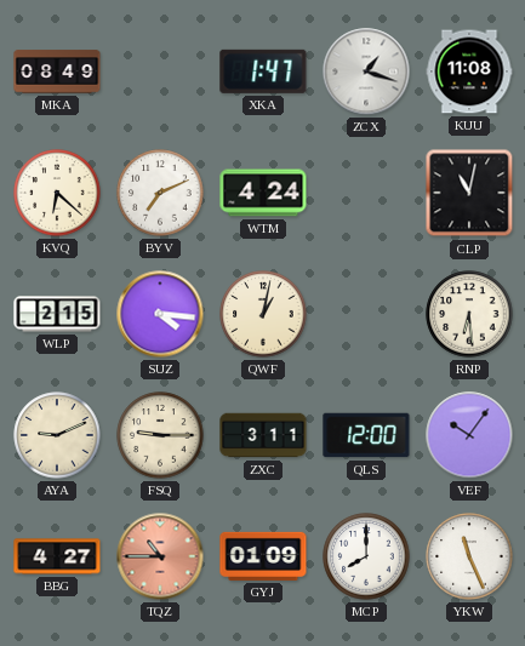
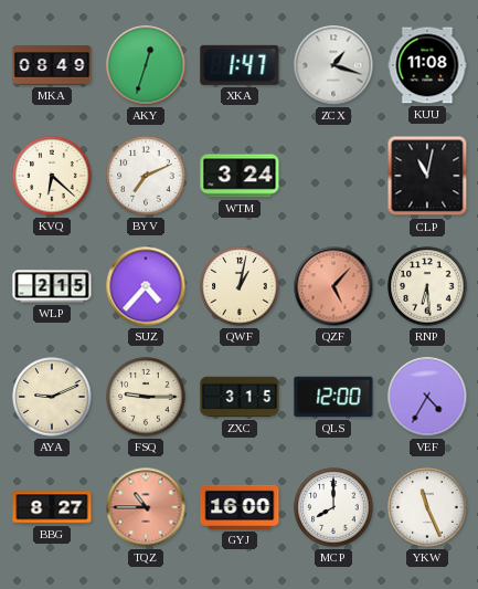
AKY: none -> 12:33
WTM: 4:24 -> 3:24
SUZ: 4:16 -> 4:37
QZF: none -> 5:07
ZXC: 3:11 -> 3:15
VEF: 10:06 -> 4:35
BBG: 4:27 -> 8:27
GYJ: 01:09 -> 16:00
